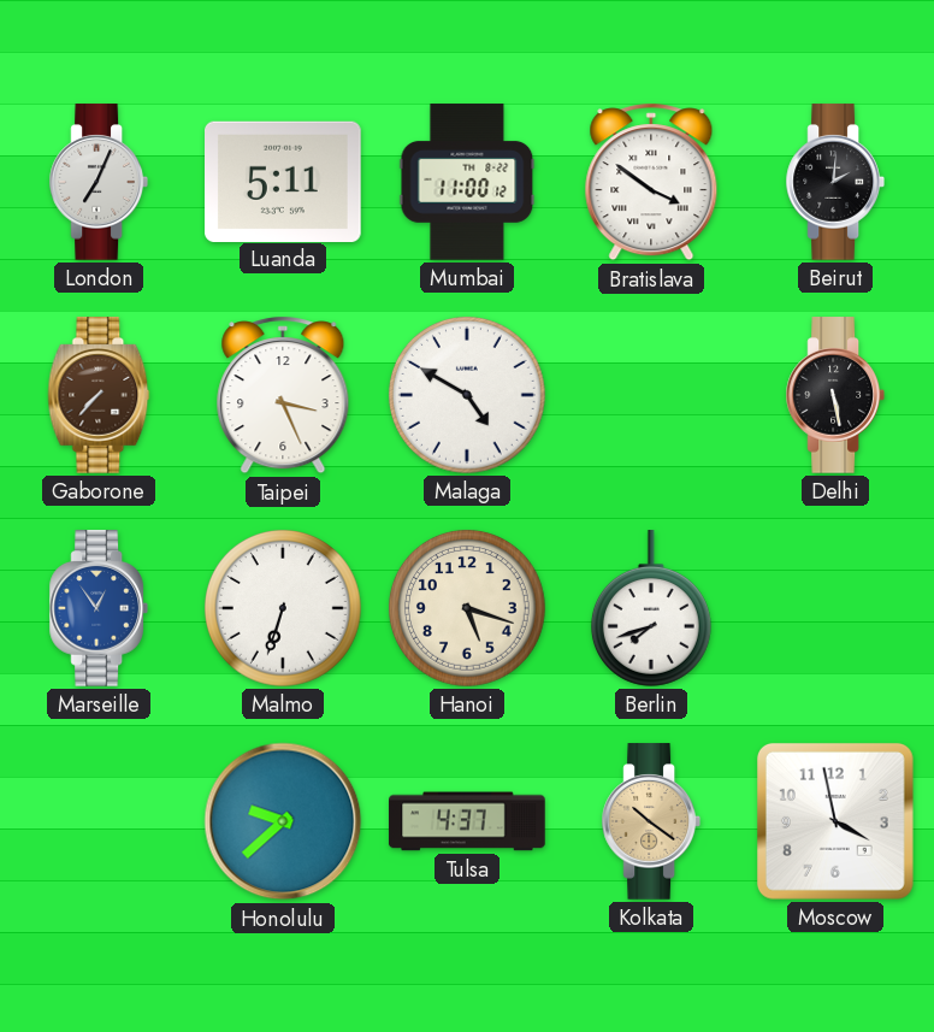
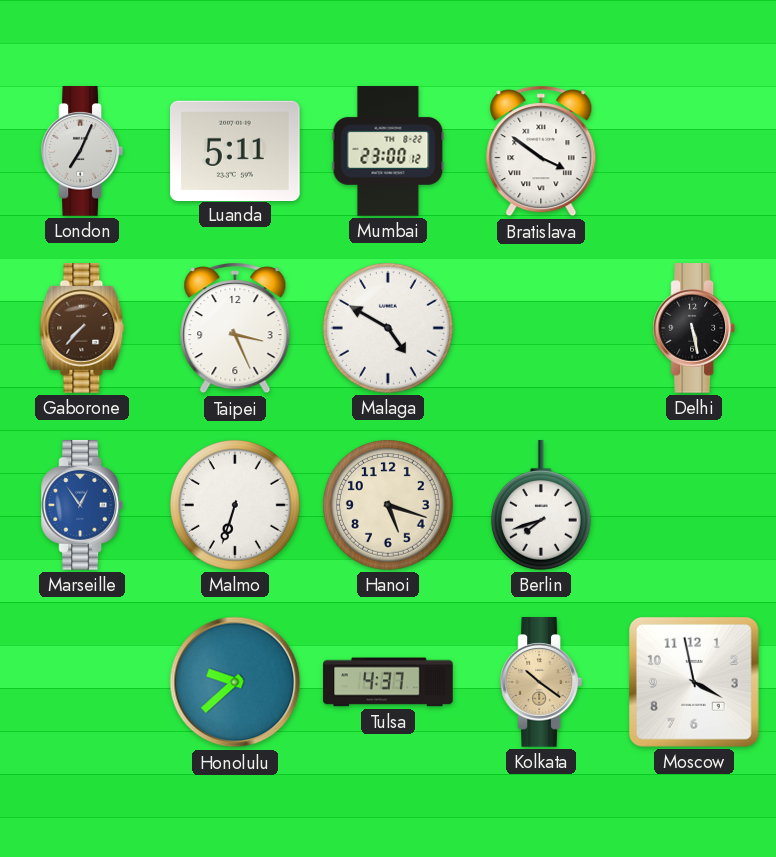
Mumbai: 11:00 -> 23:00
Beirut: 2:01 -> none
